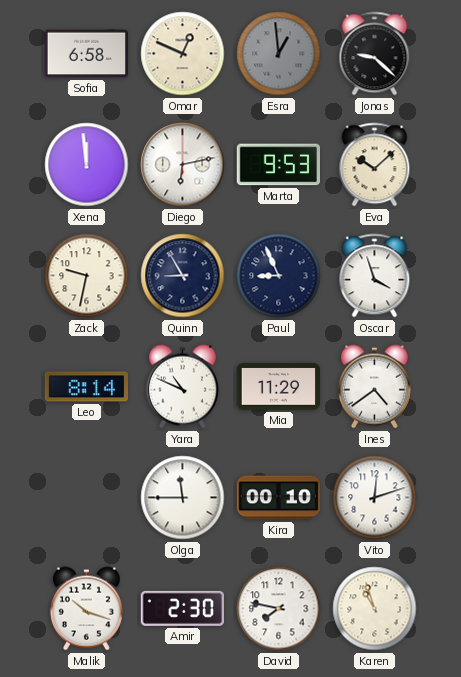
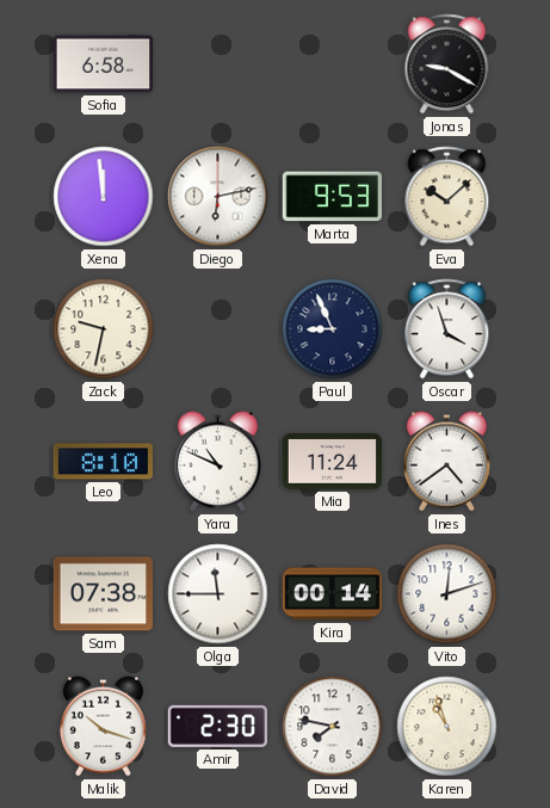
Omar: 12:49 -> none
Esra: 12:59 -> none
Jonas: 9:22 -> 9:20
Quinn: 8:55 -> none
Leo: 8:14 -> 8:10
Mia: 11:29 -> 11:24
Sam: none -> 07:38
Kira: 00:10 -> 00:14
